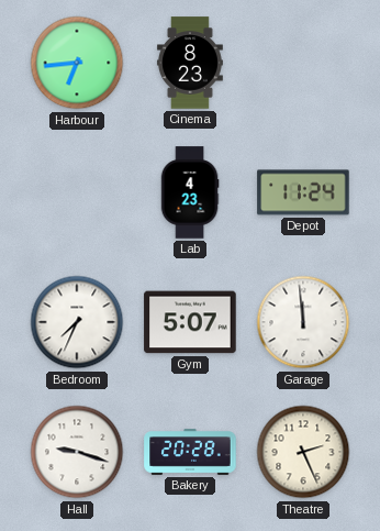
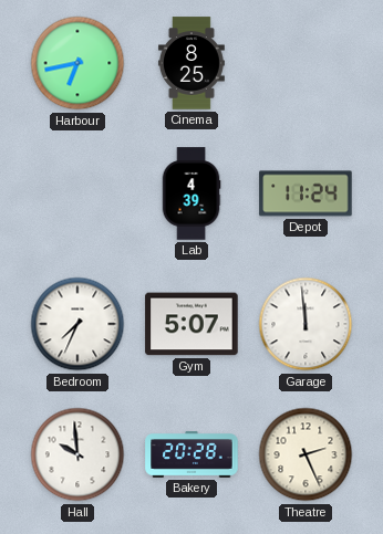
Harbour: 6:44 -> 6:43
Cinema: 8:23 -> 8:25
Lab: 4:23 -> 4:39
Hall: 9:18 -> 9:59
